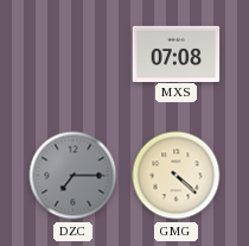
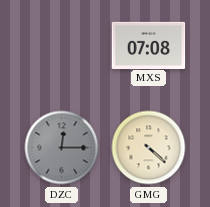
DZC: 7:15 -> 12:15
